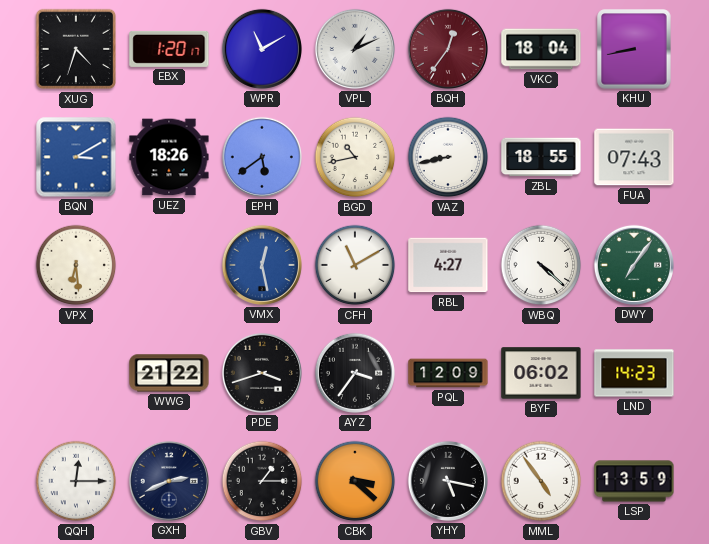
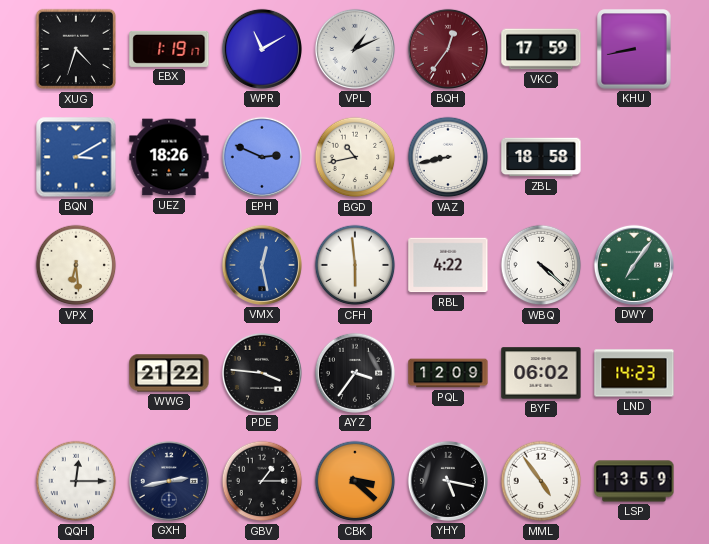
EBX: 1:20 -> 1:19
VKC: 18:04 -> 17:59
EPH: 5:39 -> 2:49
ZBL: 18:55 -> 18:58
FUA: 07:43 -> none
CFH: 11:10 -> 5:59
RBL: 4:27 -> 4:22
PDE: 3:42 -> 3:46
GXH: 2:41 -> 2:43
